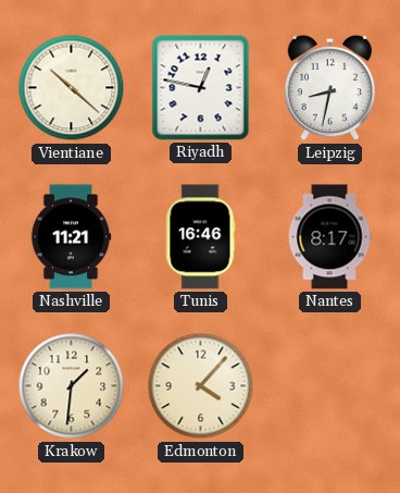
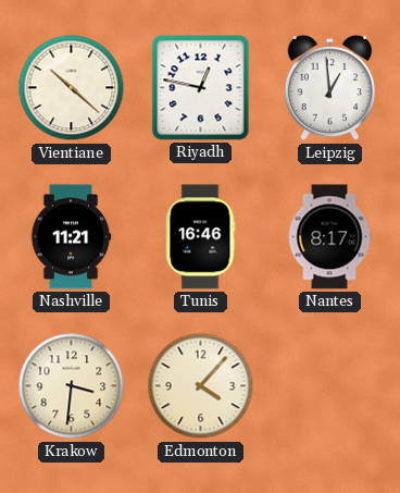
Leipzig: 8:32 -> 12:59
Krakow: 1:31 -> 3:31
